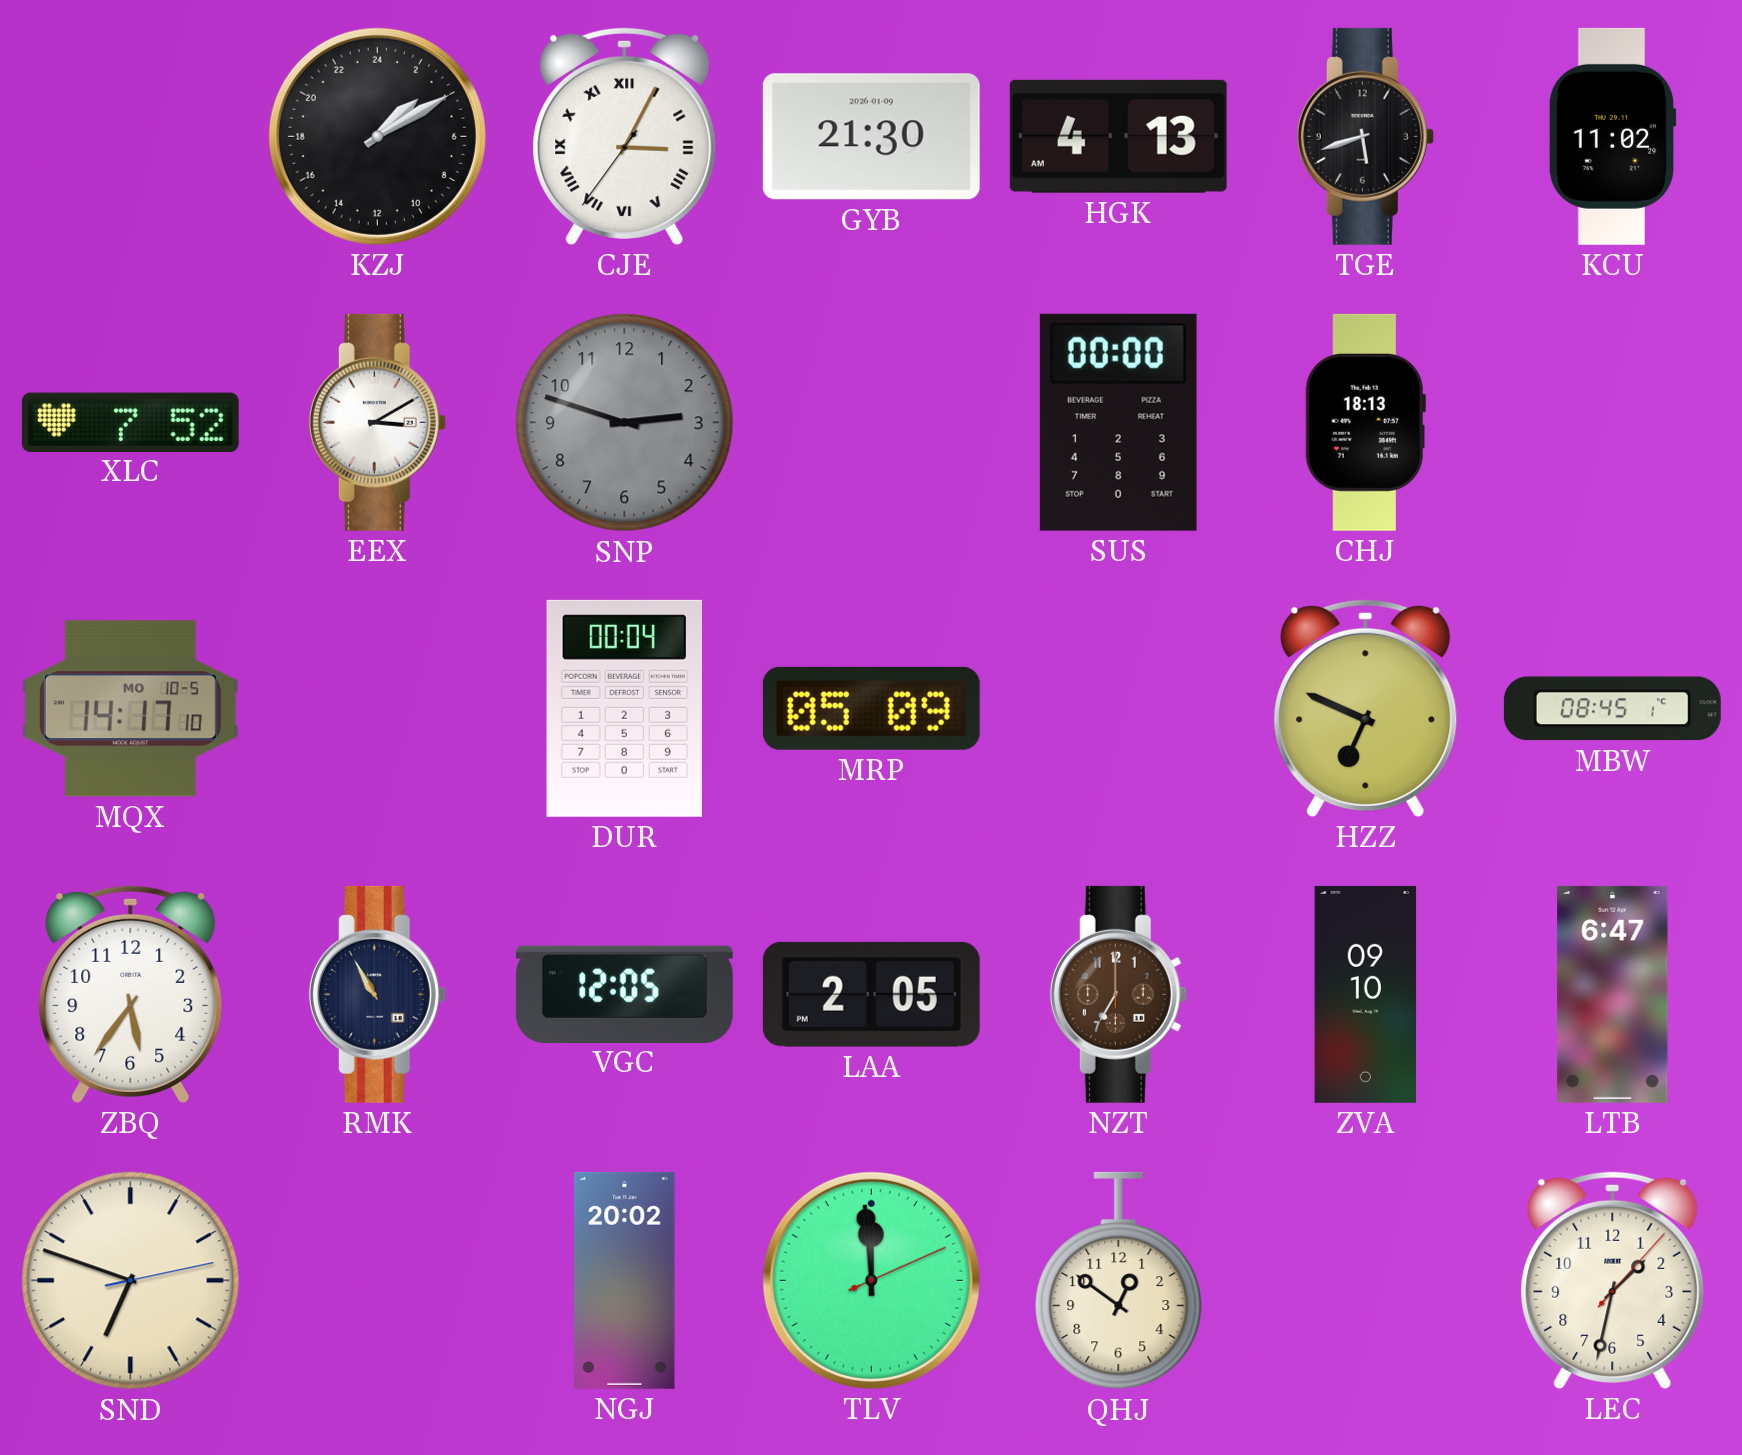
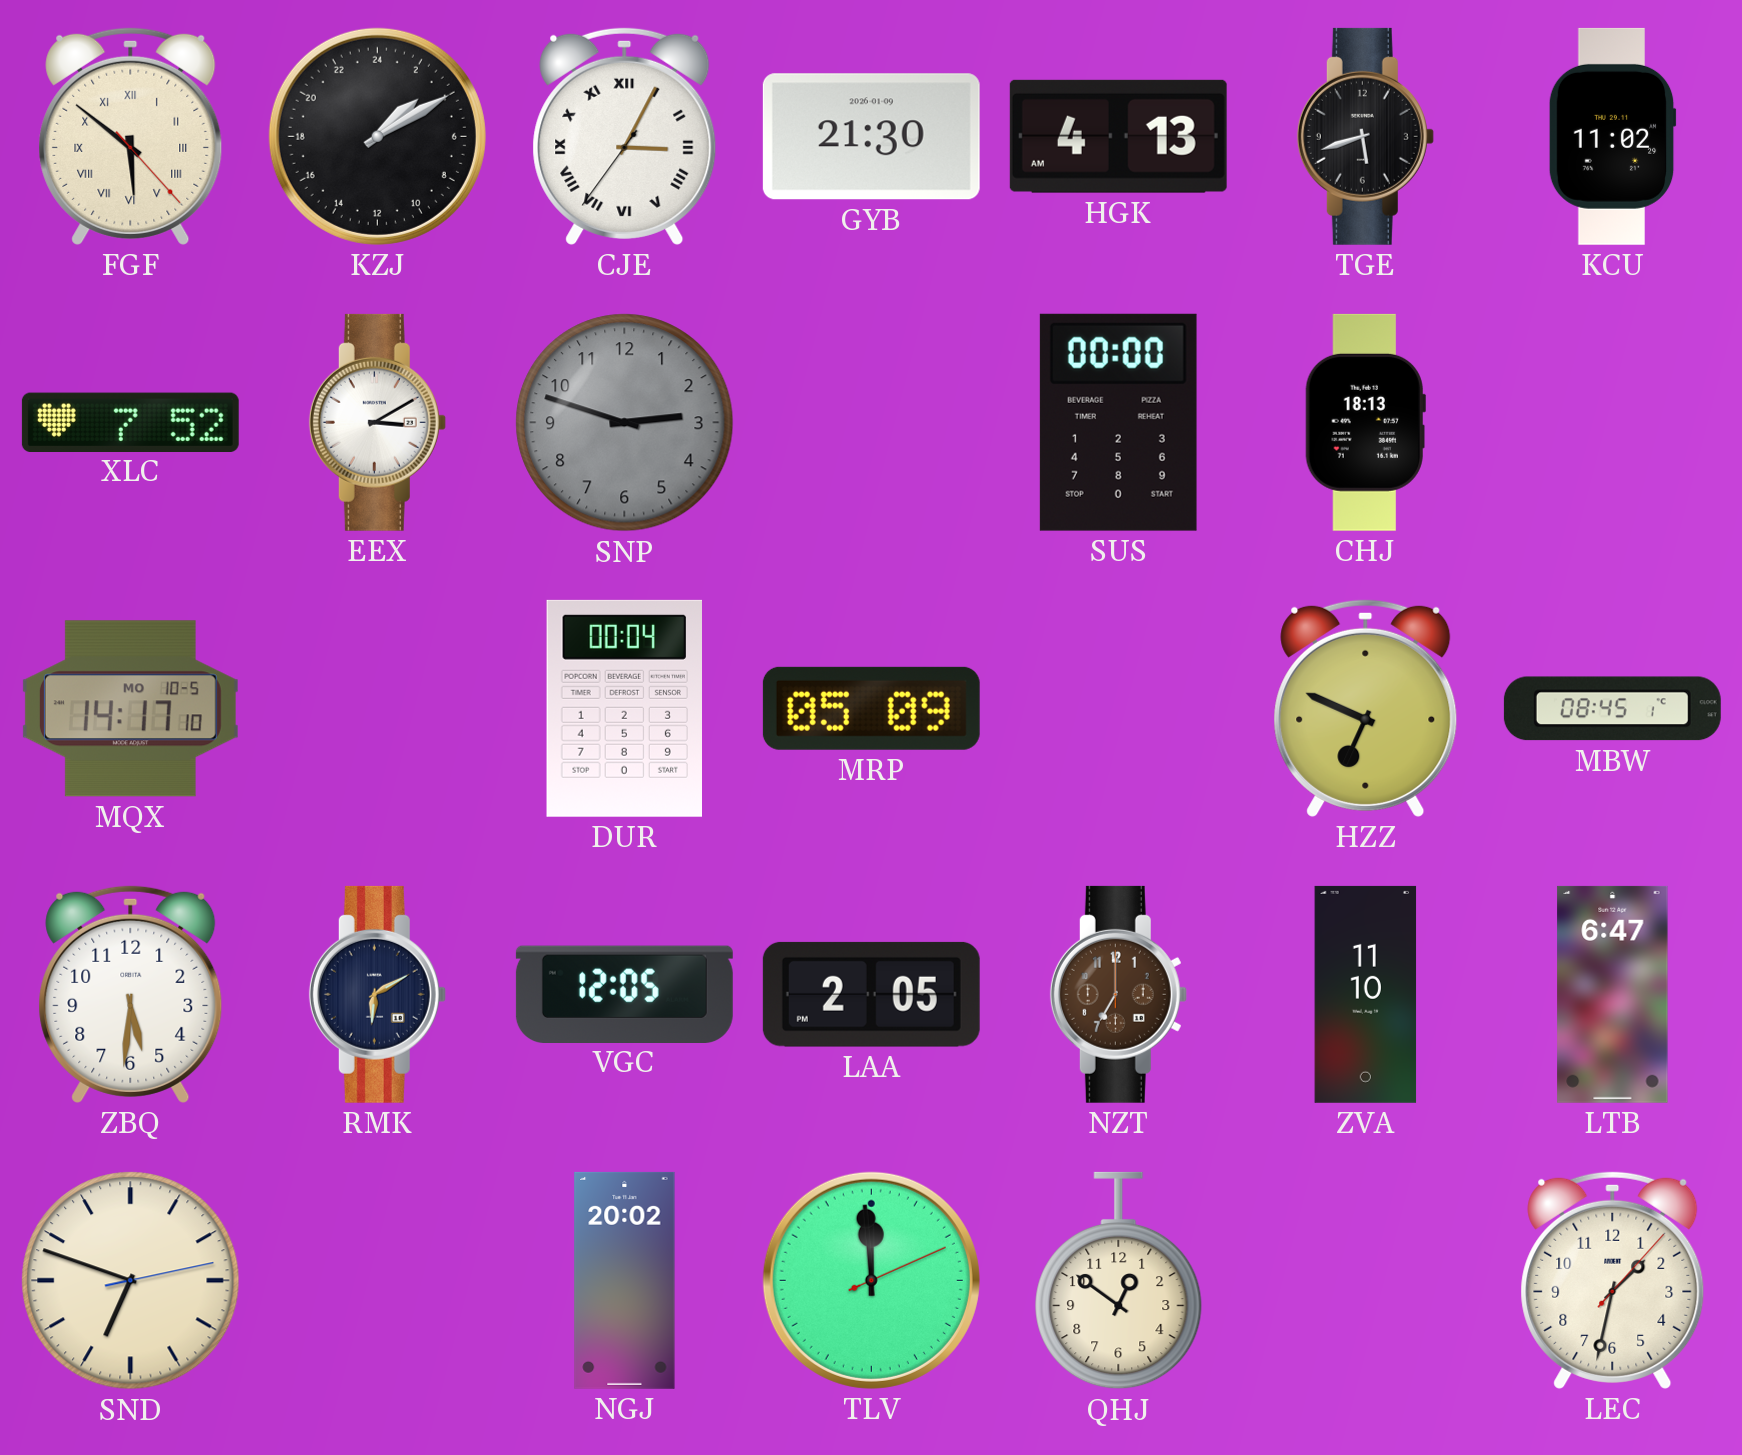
FGF: none -> 5:51
ZBQ: 5:36 -> 5:31
RMK: 10:55 -> 6:10
ZVA: 09:10 -> 11:10
